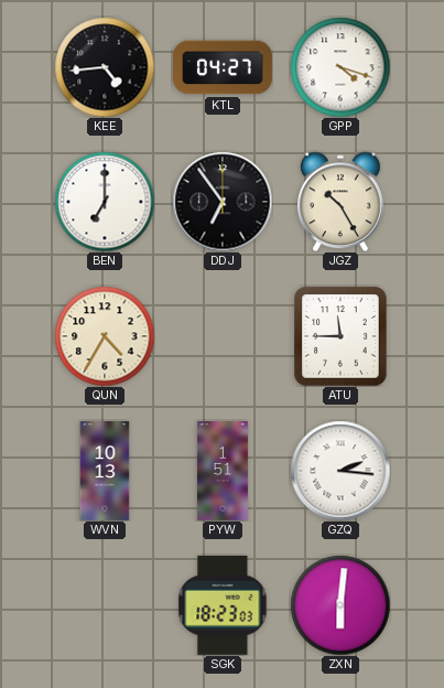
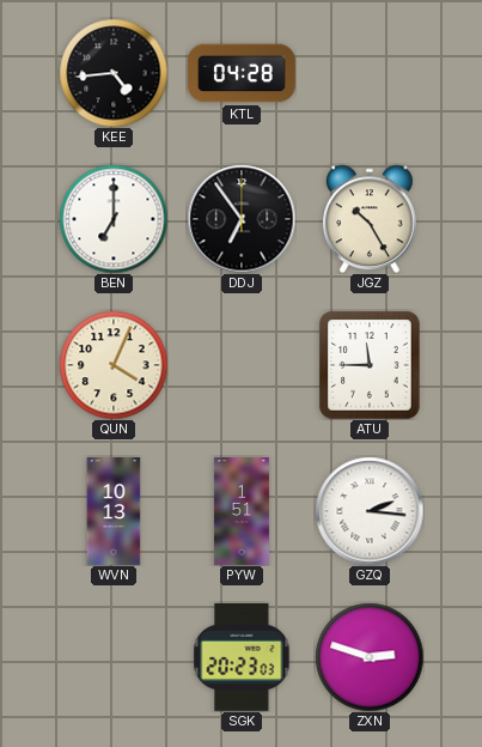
KTL: 04:27 -> 04:28
GPP: 4:18 -> none
QUN: 4:35 -> 4:04
SGK: 18:23 -> 20:23
ZXN: 6:01 -> 2:48
